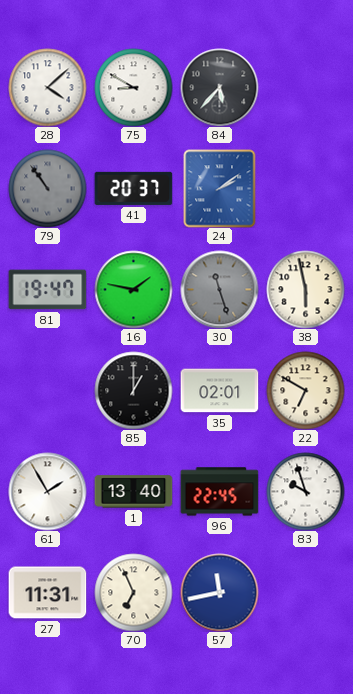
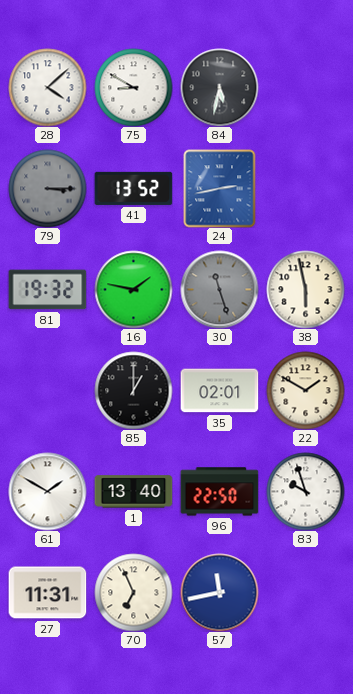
84: 5:37 -> 5:32
79: 10:54 -> 3:15
41: 20:37 -> 13:52
24: 2:09 -> 2:43
81: 19:47 -> 19:32
22: 6:50 -> 1:50
61: 1:55 -> 1:50
96: 22:45 -> 22:50
